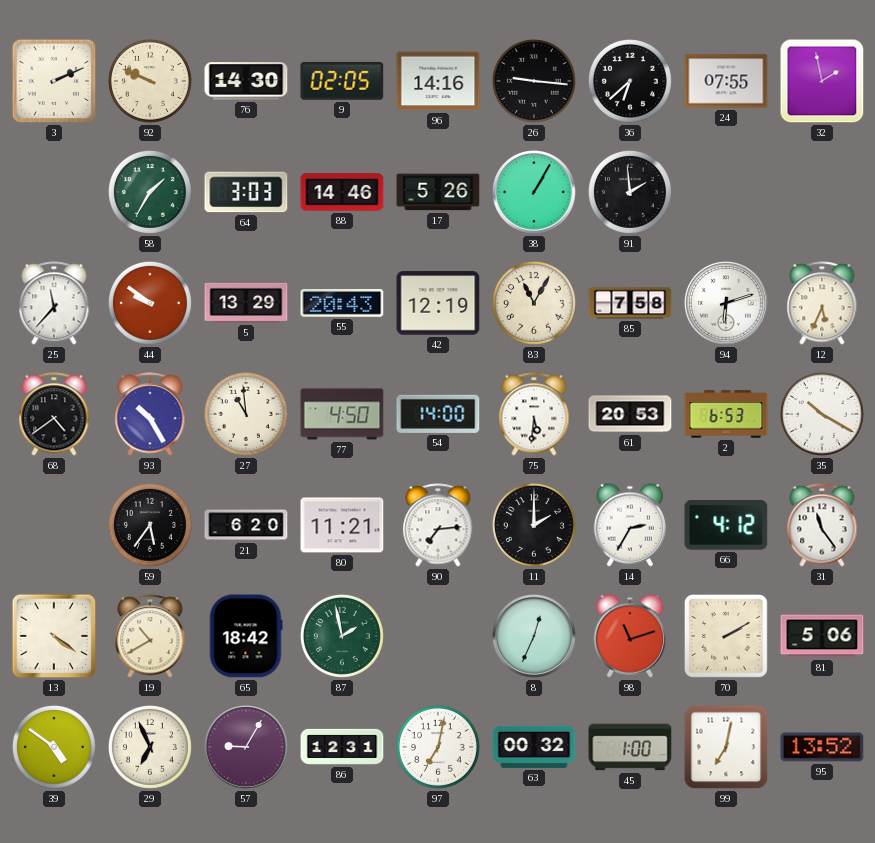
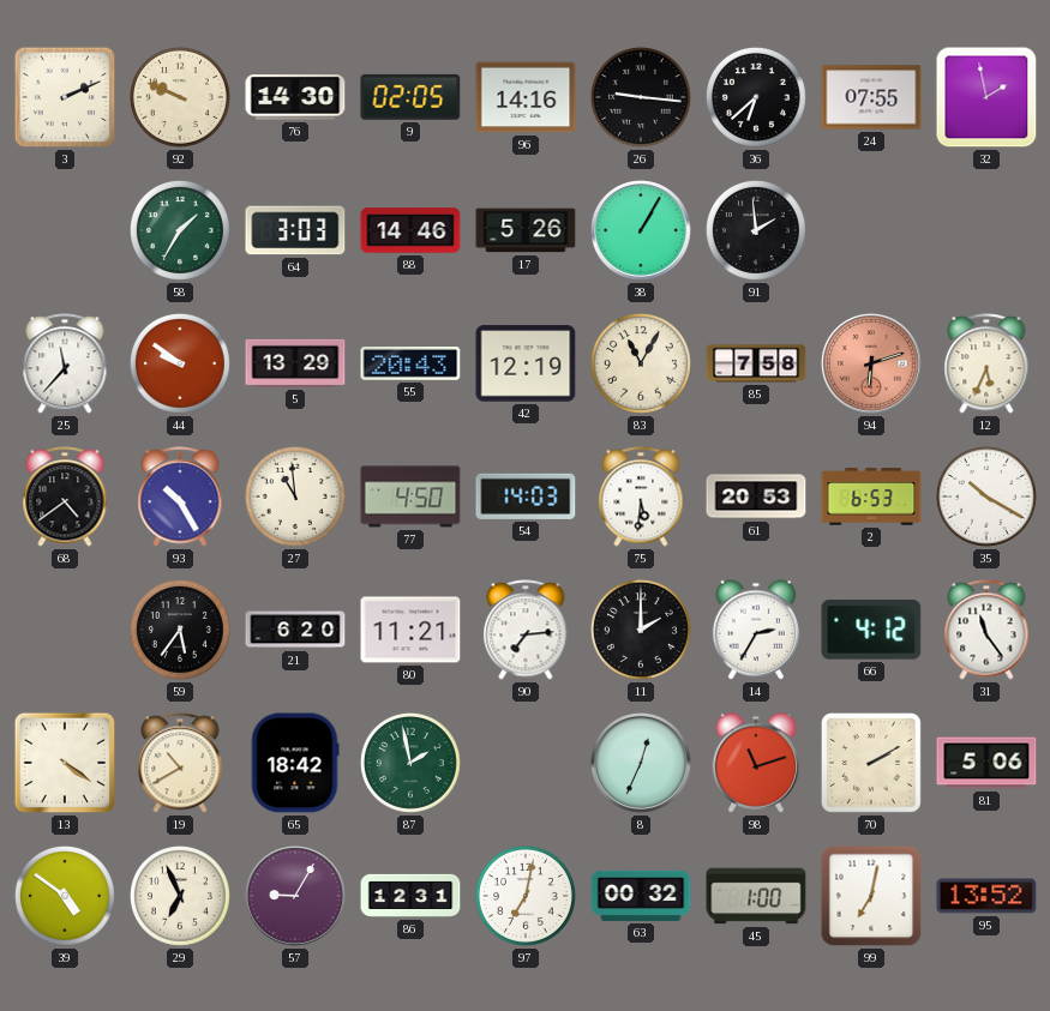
94 dial: white -> salmon
54: 14:00 -> 14:03
